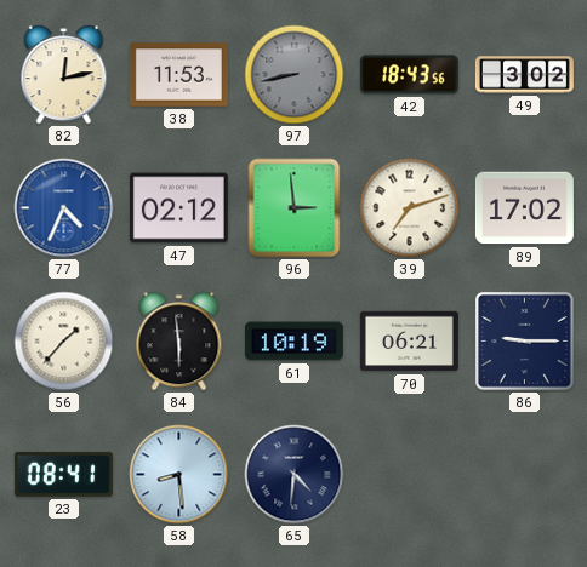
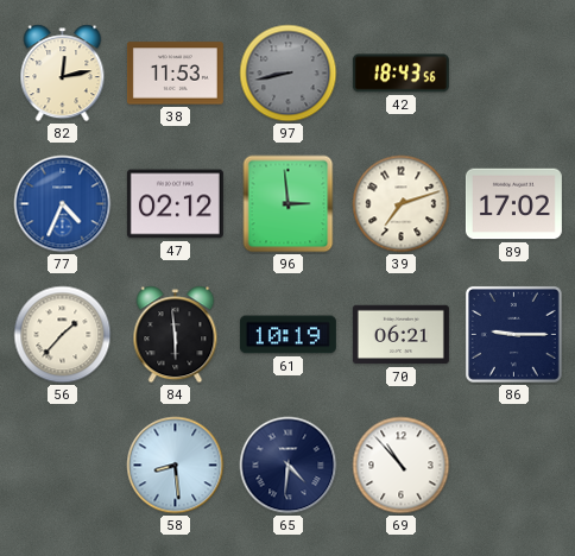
49: 3:02 -> none
23: 08:41 -> none
69: none -> 10:53
